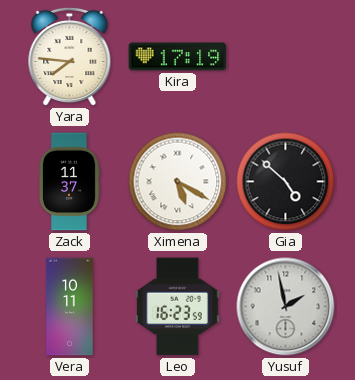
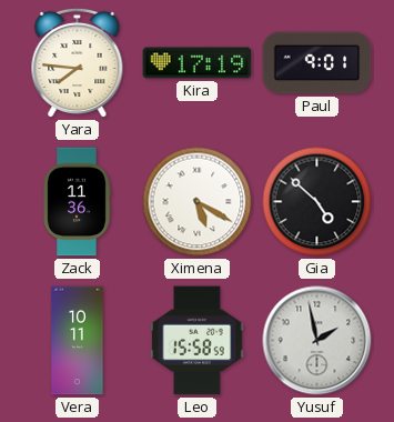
Paul: none -> 9:01
Zack: 11:37 -> 11:36
Leo: 16:23 -> 15:58
